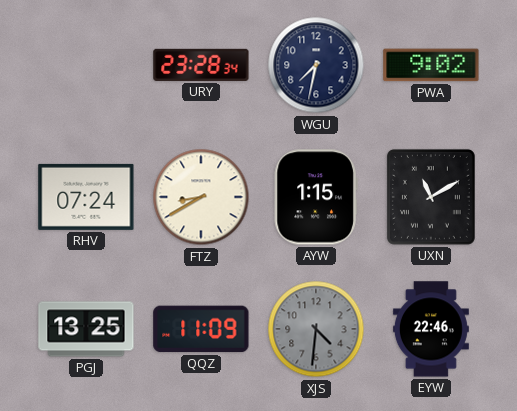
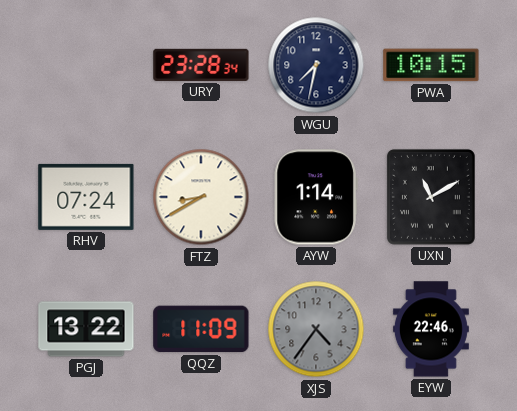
PWA: 9:02 -> 10:15
AYW: 1:15 -> 1:14
PGJ: 13:25 -> 13:22
XJS: 4:31 -> 4:36
